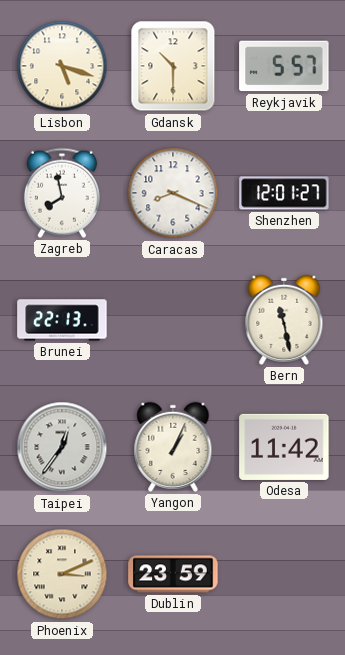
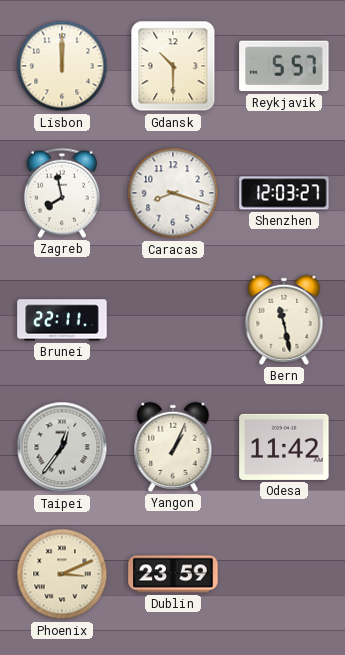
Lisbon: 5:18 -> 12:00
Caracas: 8:19 -> 8:18
Shenzhen: 12:01 -> 12:03
Brunei: 22:13 -> 22:11
